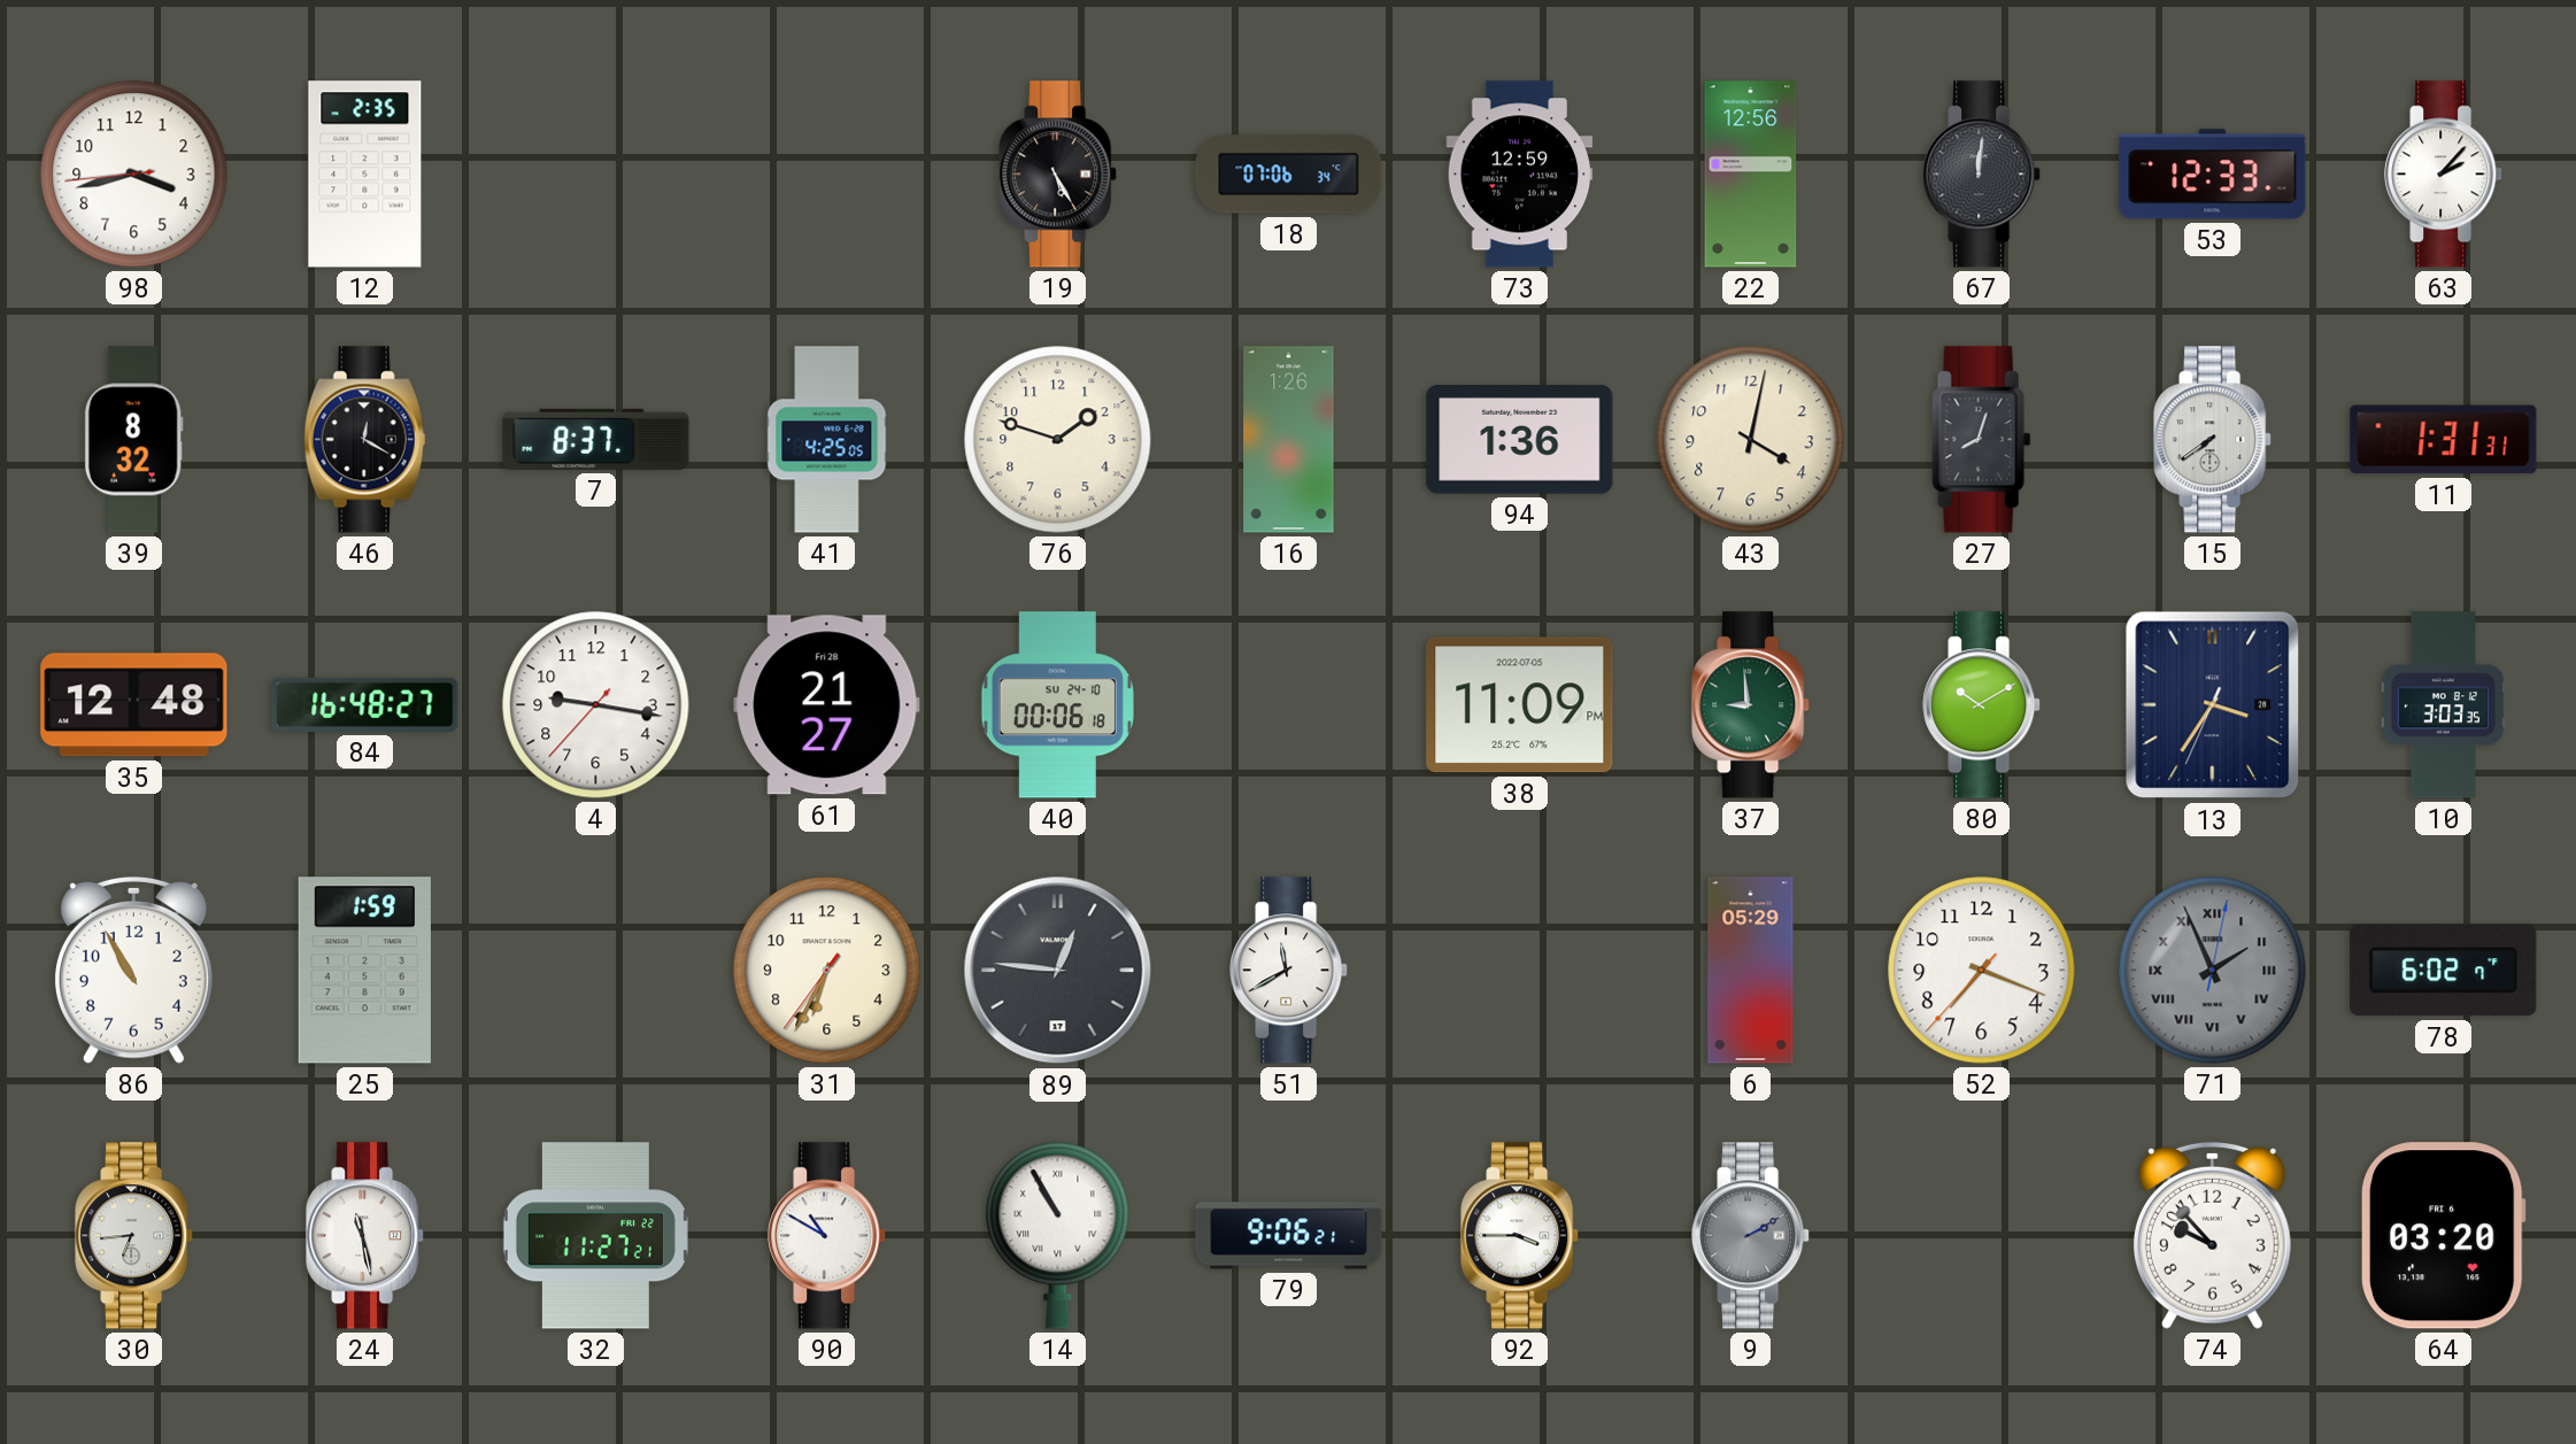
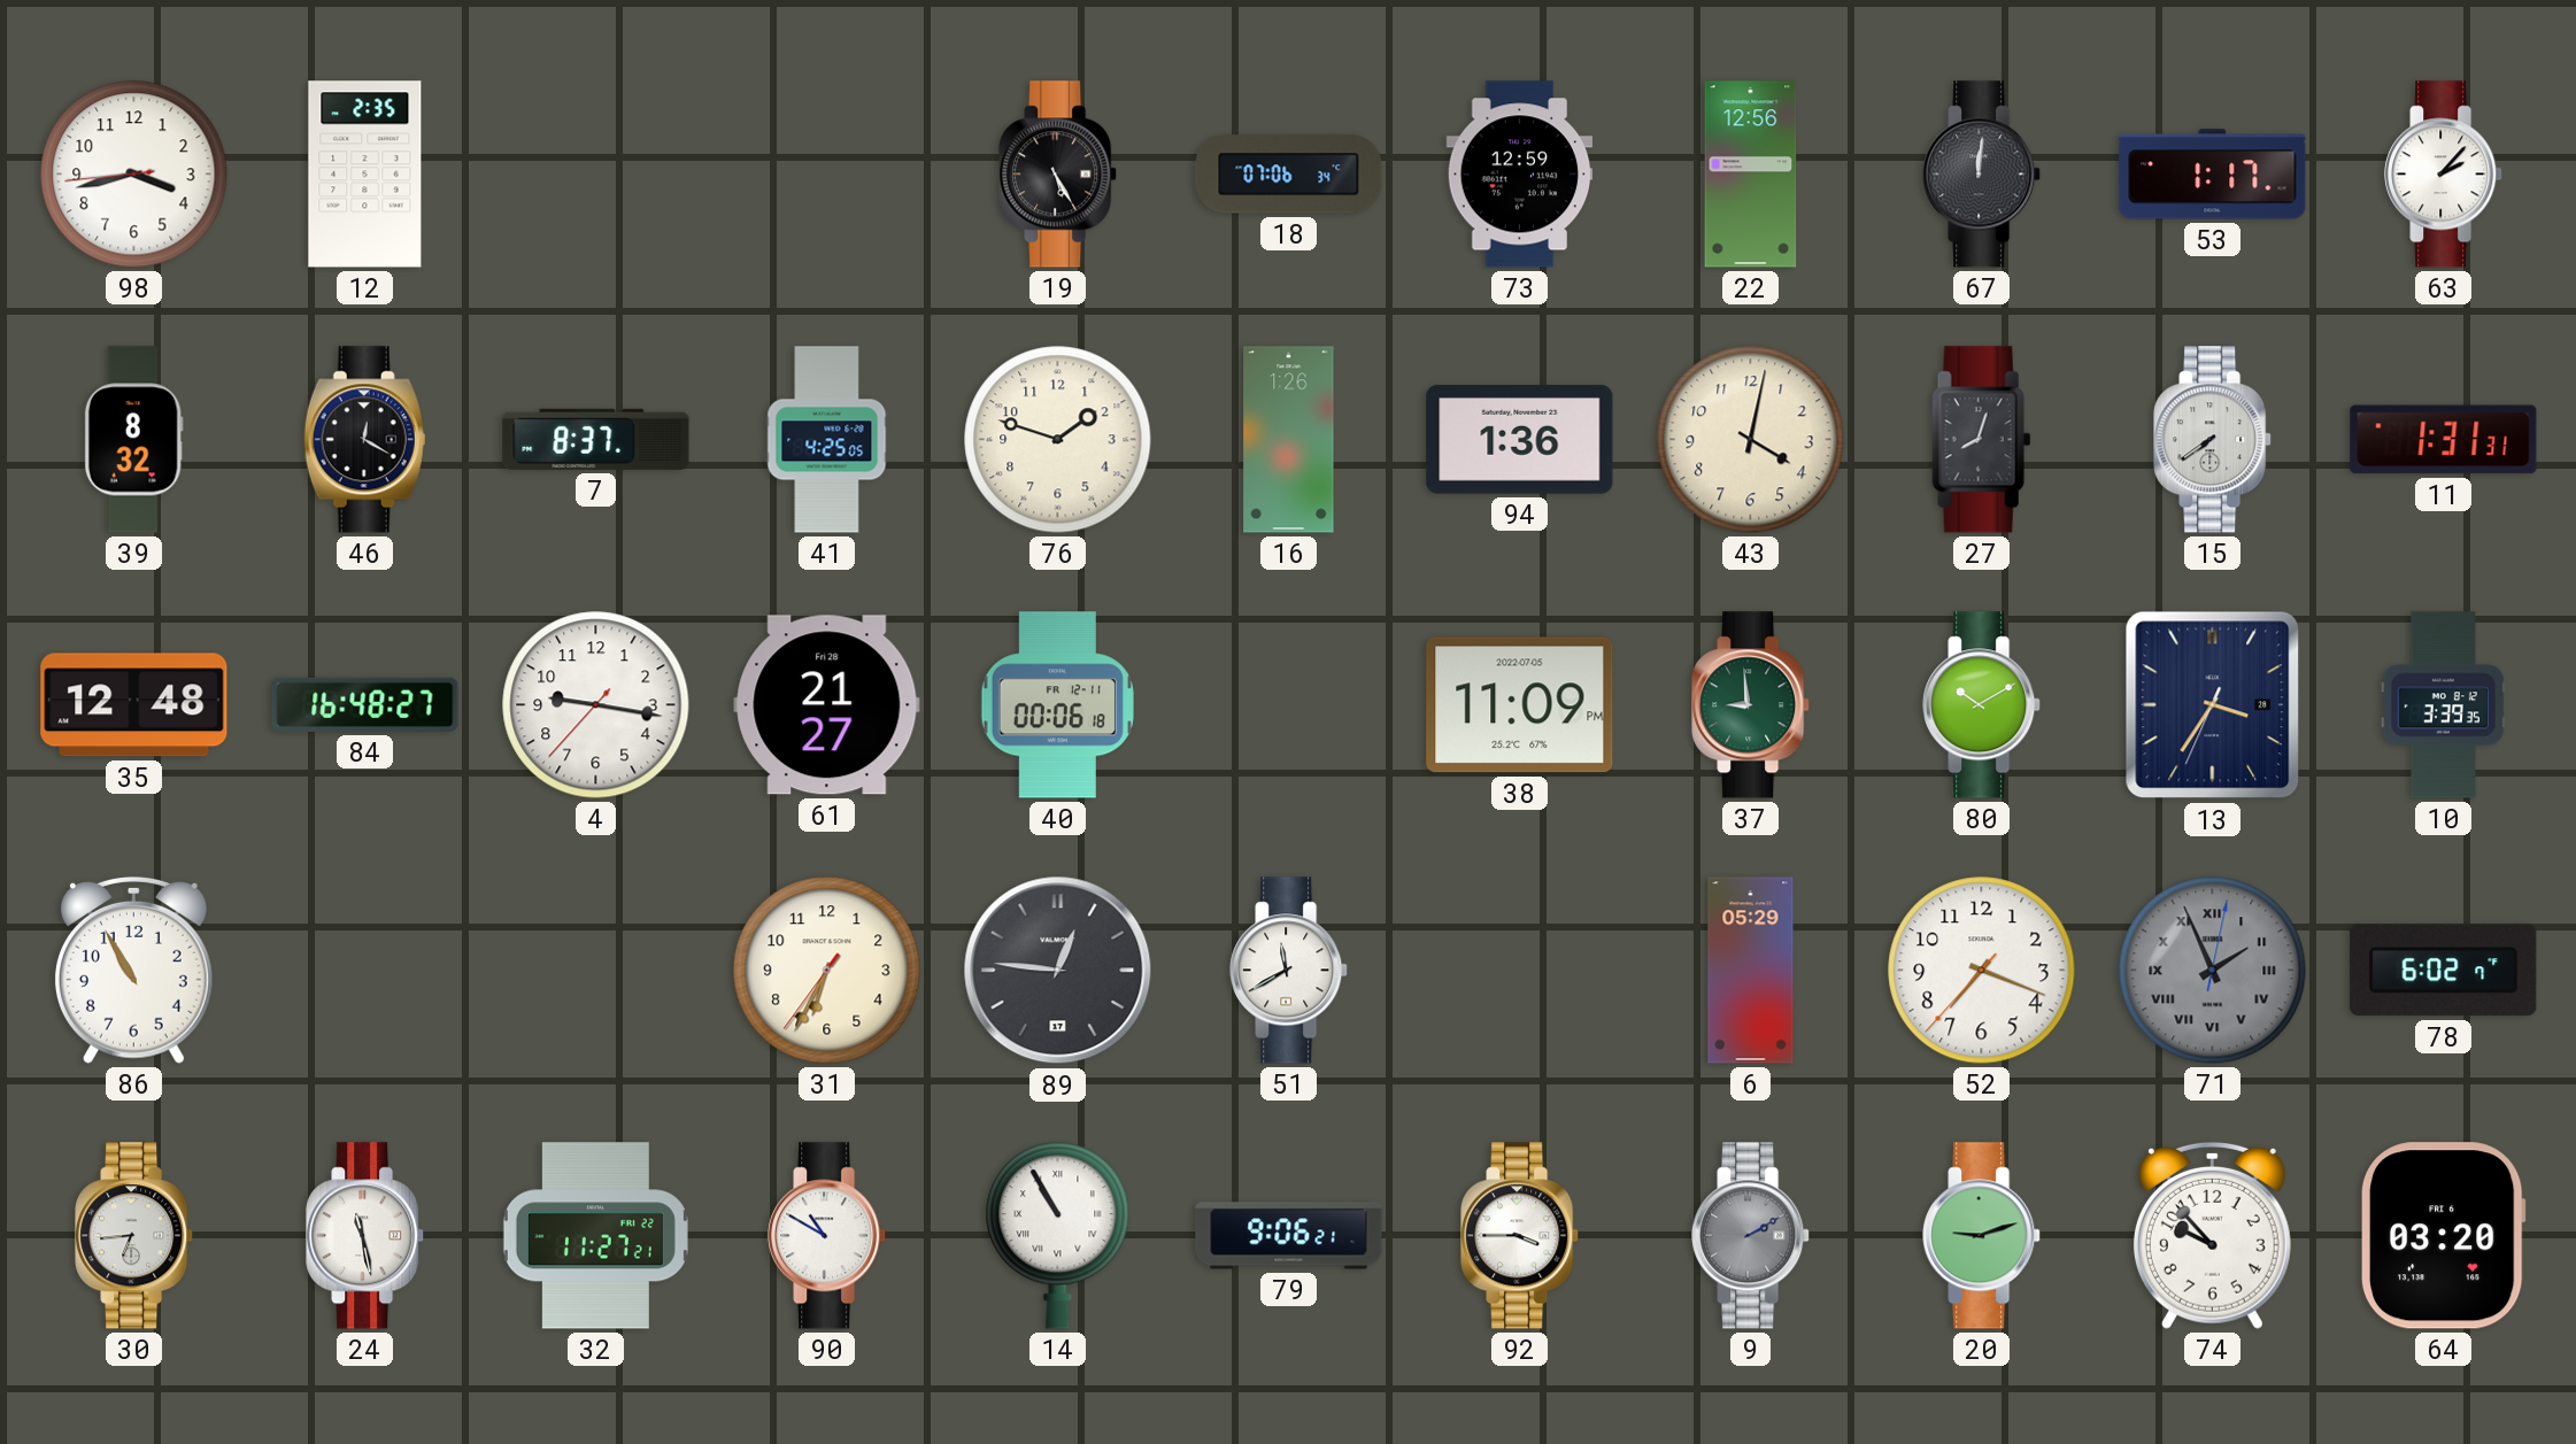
53: 12:33 -> 1:17
40 date: SU 24-10 -> FR 12-11
10: 3:03 -> 3:39
25: 1:59 -> none
20: none -> 9:12
